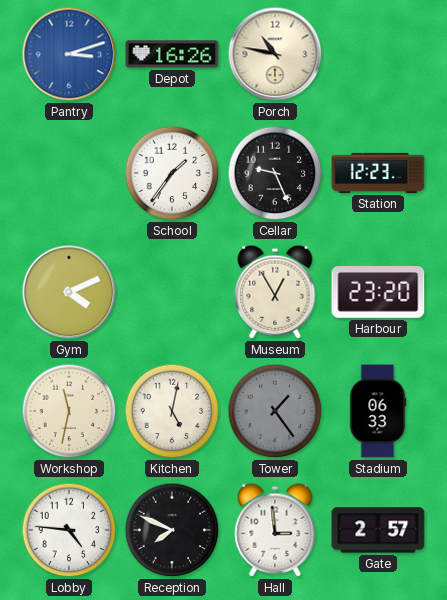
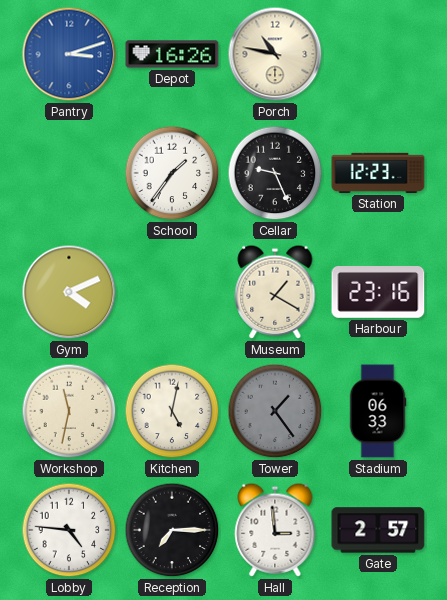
Museum: 12:55 -> 1:20
Harbour: 23:20 -> 23:16
Reception: 7:49 -> 7:15
